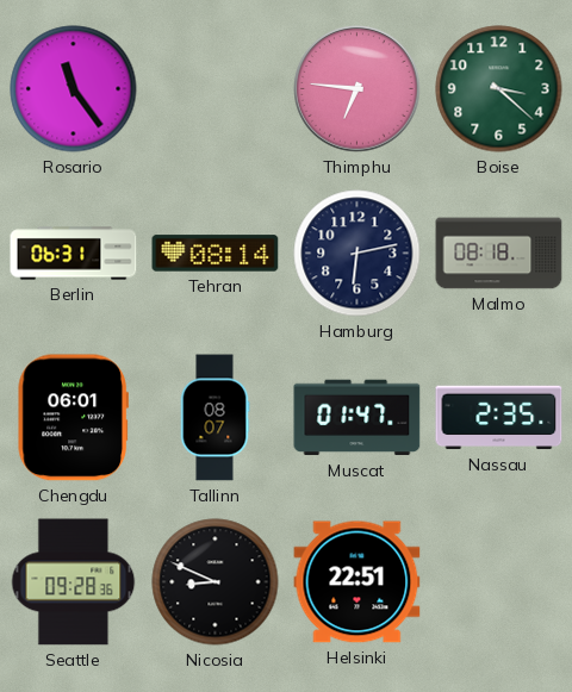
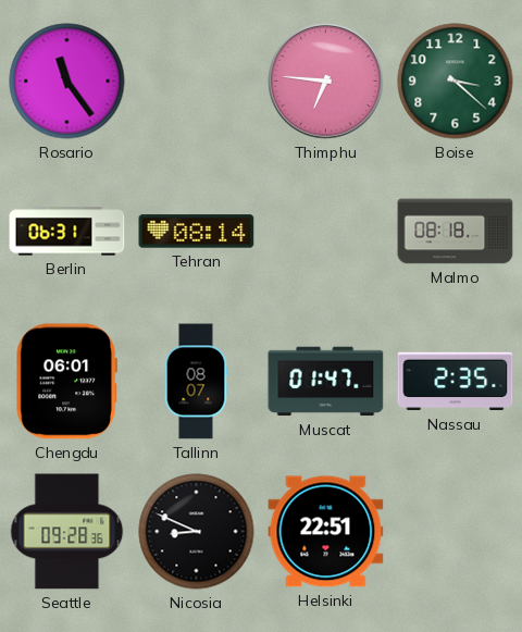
Hamburg: 6:13 -> none
